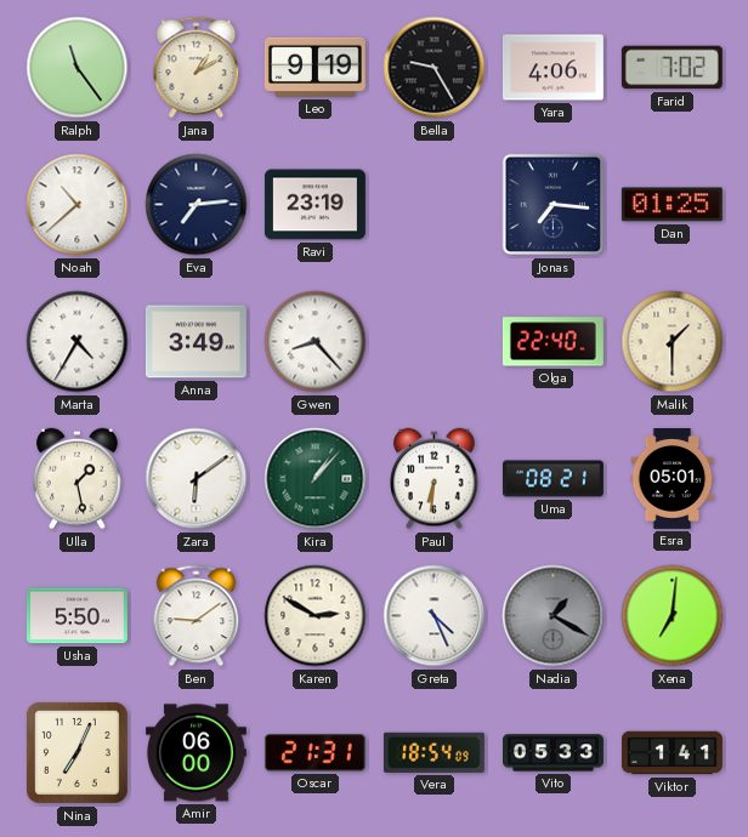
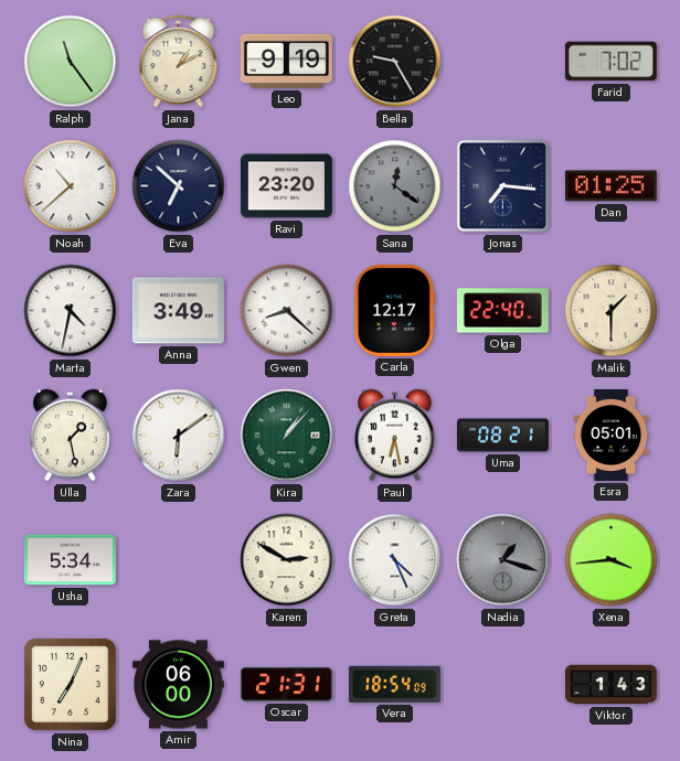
Yara: 4:06 -> none
Eva: 7:14 -> 6:52
Ravi: 23:19 -> 23:20
Sana: none -> 12:21
Marta: 4:35 -> 4:32
Gwen: 8:23 -> 8:22
Carla: none -> 12:17
Paul: 6:31 -> 6:28
Usha: 5:50 -> 5:34
Ben: 9:09 -> none
Nadia: 1:20 -> 1:18
Xena: 7:01 -> 3:44
Vito: 05:33 -> none
Viktor: 1:41 -> 1:43
